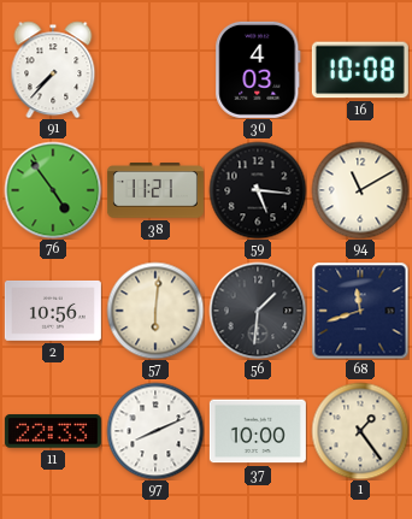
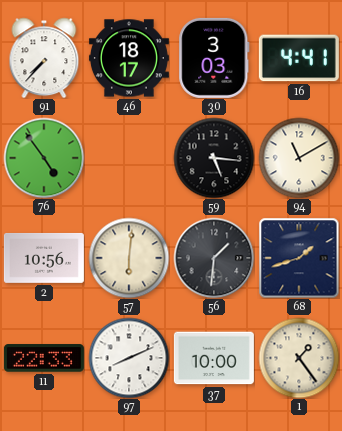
46: none -> 18:17
30: 4:03 -> 3:03
16: 10:08 -> 4:41
38: 11:21 -> none
68: 11:42 -> 1:42
